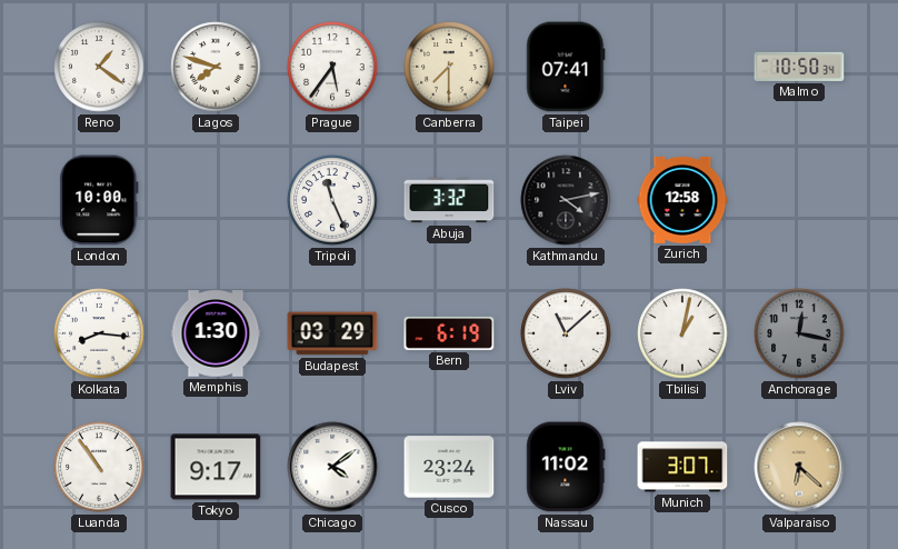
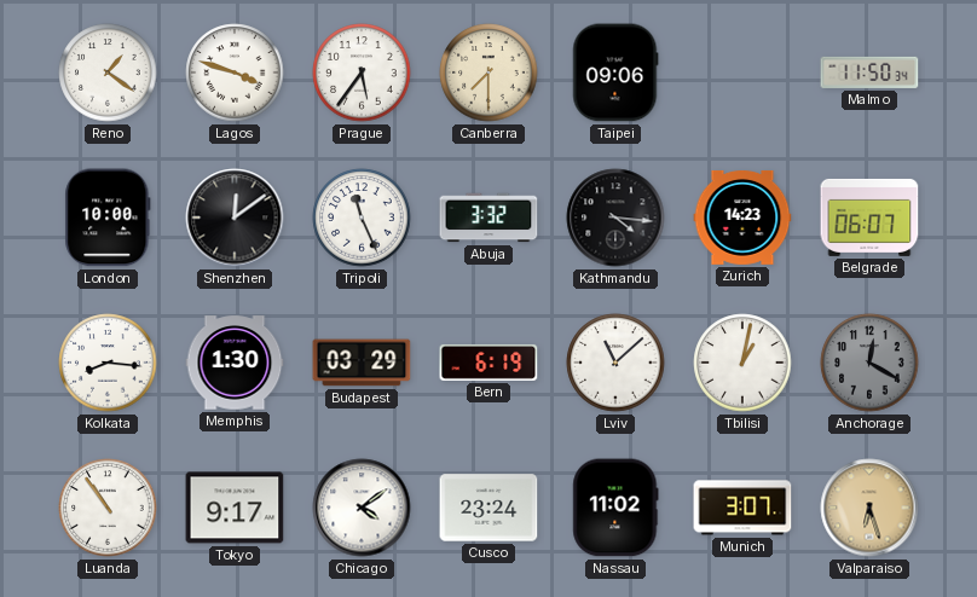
Lagos: 7:48 -> 3:48
Taipei: 07:41 -> 09:06
Malmo: 10:50 -> 11:50
Shenzhen: none -> 12:09
Kathmandu: 4:13 -> 4:16
Zurich: 12:58 -> 14:23
Belgrade: none -> 06:07
Anchorage: 12:17 -> 12:20
Valparaiso: 6:22 -> 6:27
